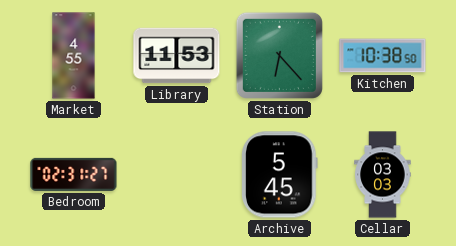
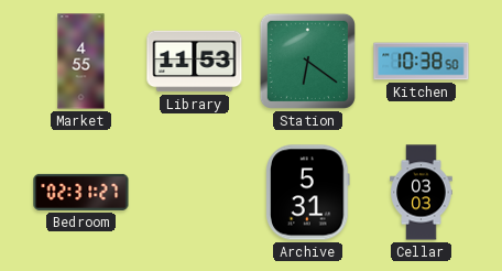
Station: 6:23 -> 6:21
Archive: 5:45 -> 5:31
